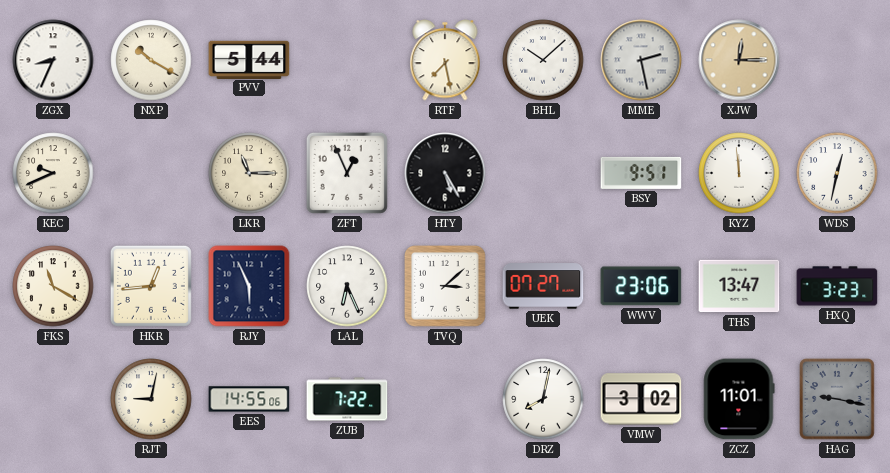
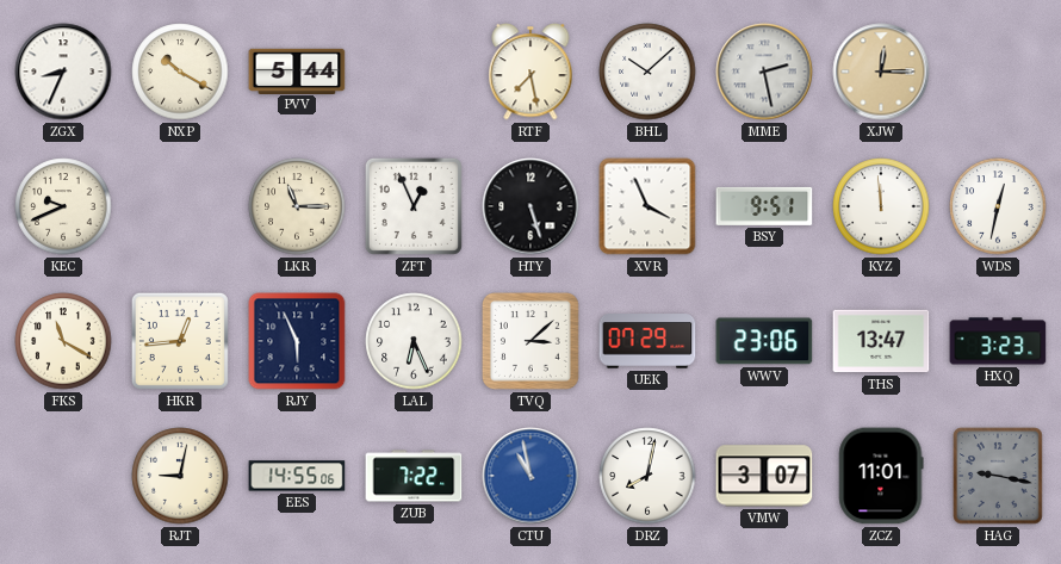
HTY: 5:25 -> 5:27
XVR: none -> 3:56
UEK: 07:27 -> 07:29
CTU: none -> 10:58
VMW: 3:02 -> 3:07
